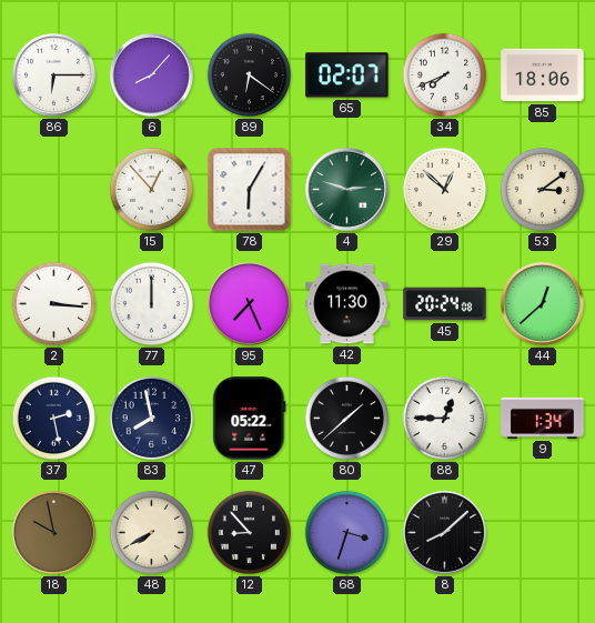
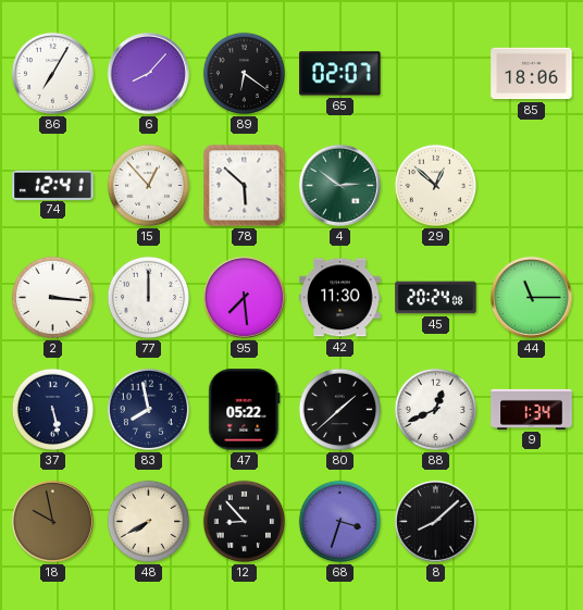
86: 6:15 -> 7:05
34: 7:41 -> none
74: none -> 12:41
78: 6:05 -> 5:52
4: 2:48 -> 2:51
53: 3:09 -> none
95: 7:26 -> 7:29
44: 12:38 -> 11:15
37: 2:28 -> 5:28
88: 12:45 -> 12:41
